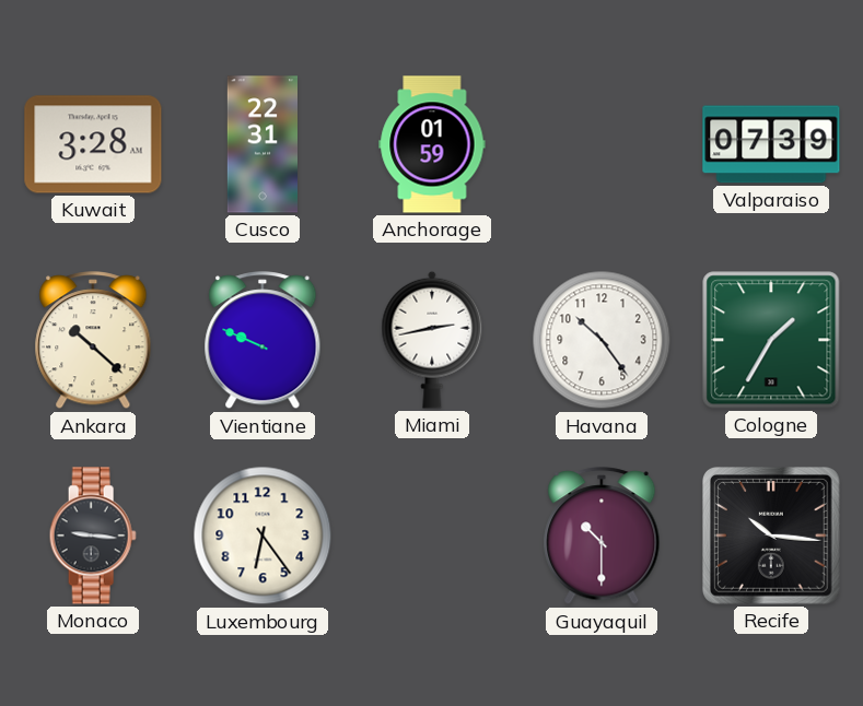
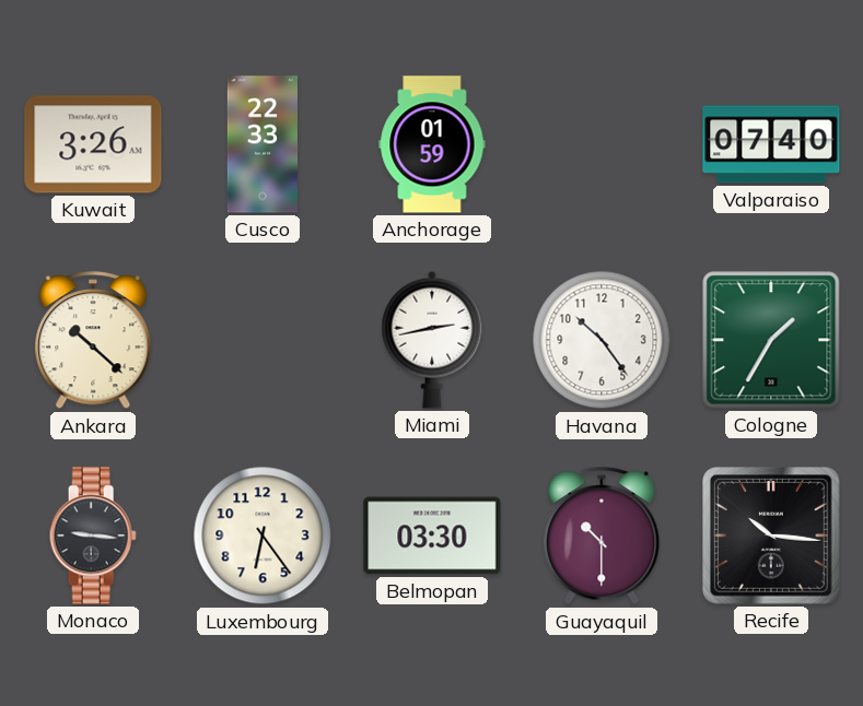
Kuwait: 3:28 -> 3:26
Cusco: 22:31 -> 22:33
Valparaiso: 07:39 -> 07:40
Vientiane: 9:49 -> none
Belmopan: none -> 03:30
